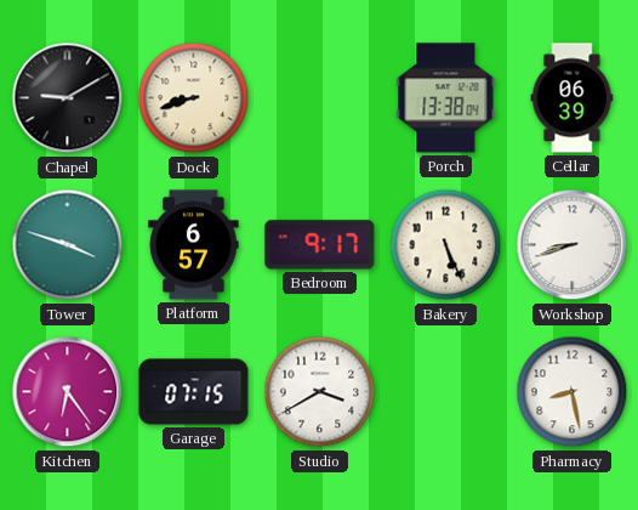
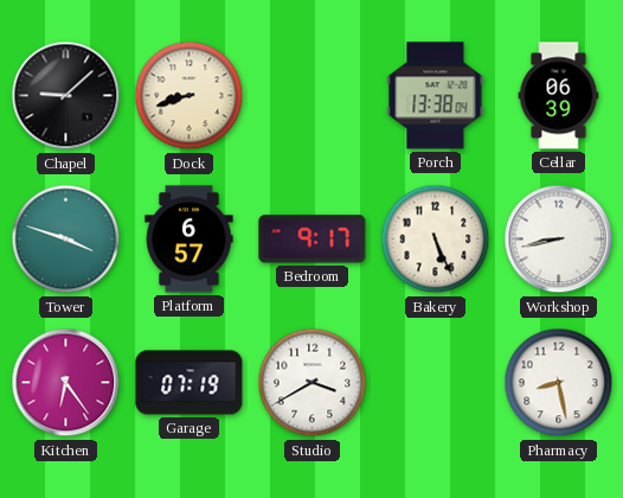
Chapel: 9:10 -> 9:08
Workshop: 8:42 -> 8:43
Garage: 07:15 -> 07:19
